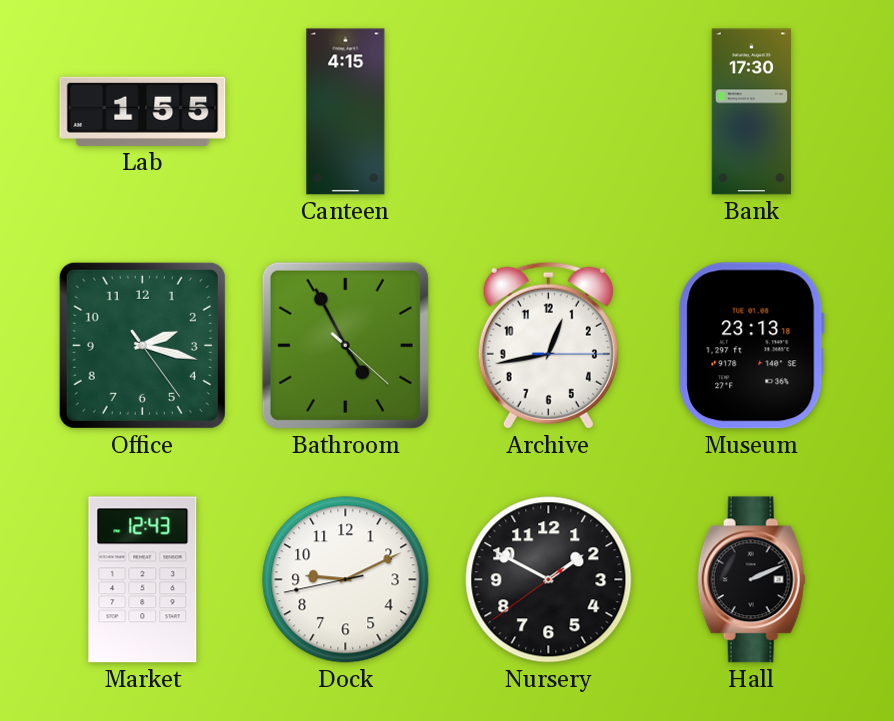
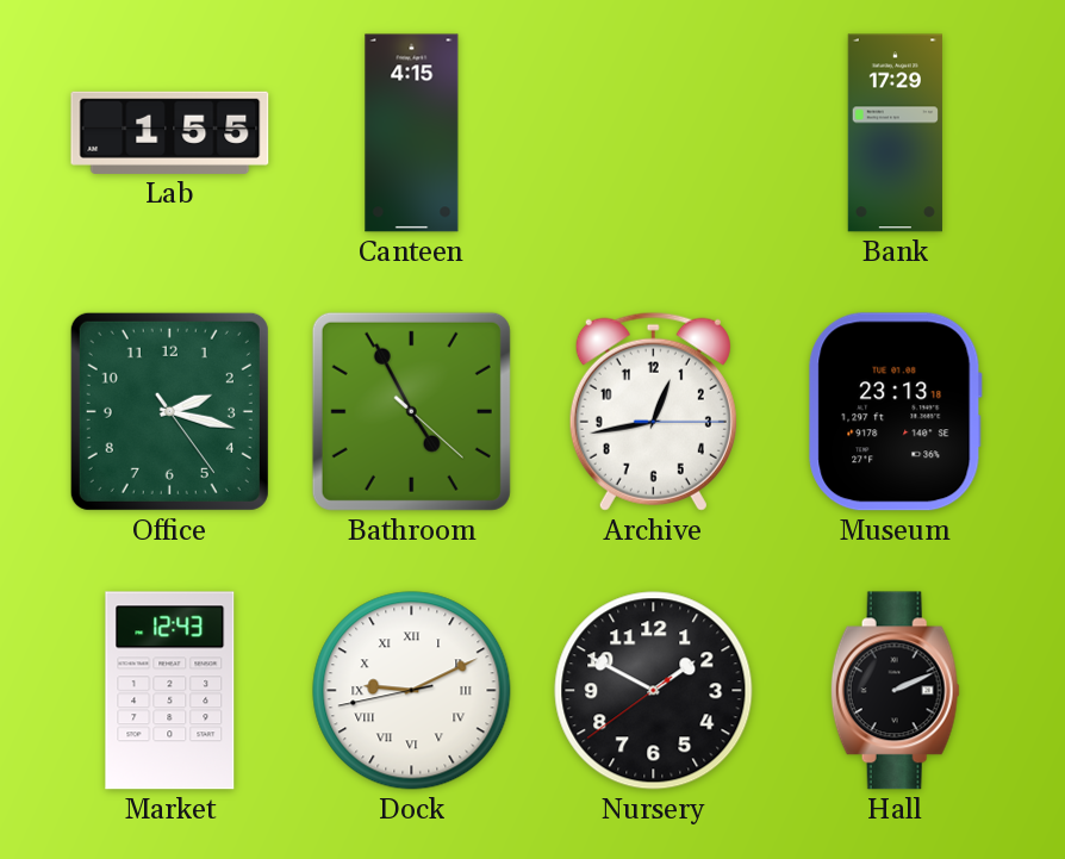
Bank: 17:30 -> 17:29
Dock numerals: Arabic -> Roman
